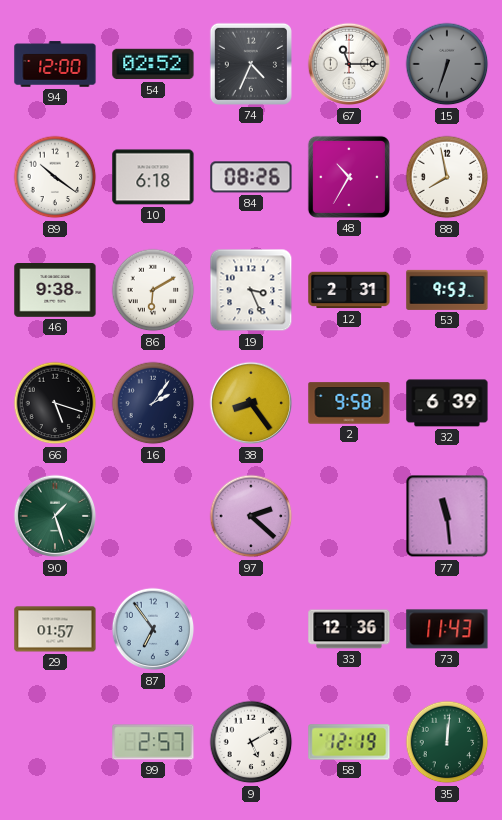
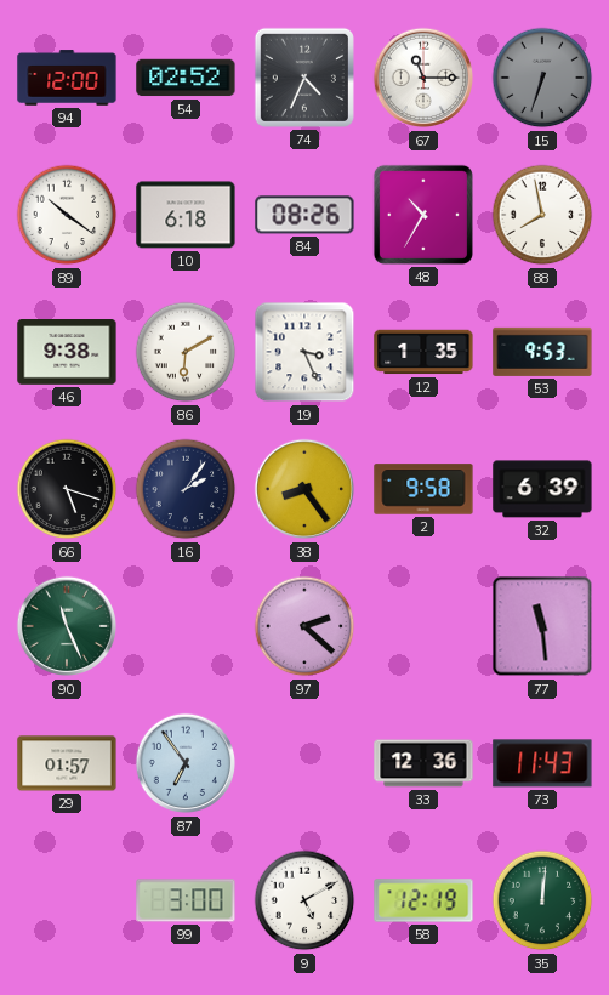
12: 2:31 -> 1:35
90: 1:27 -> 11:26
99: 2:57 -> 3:00
